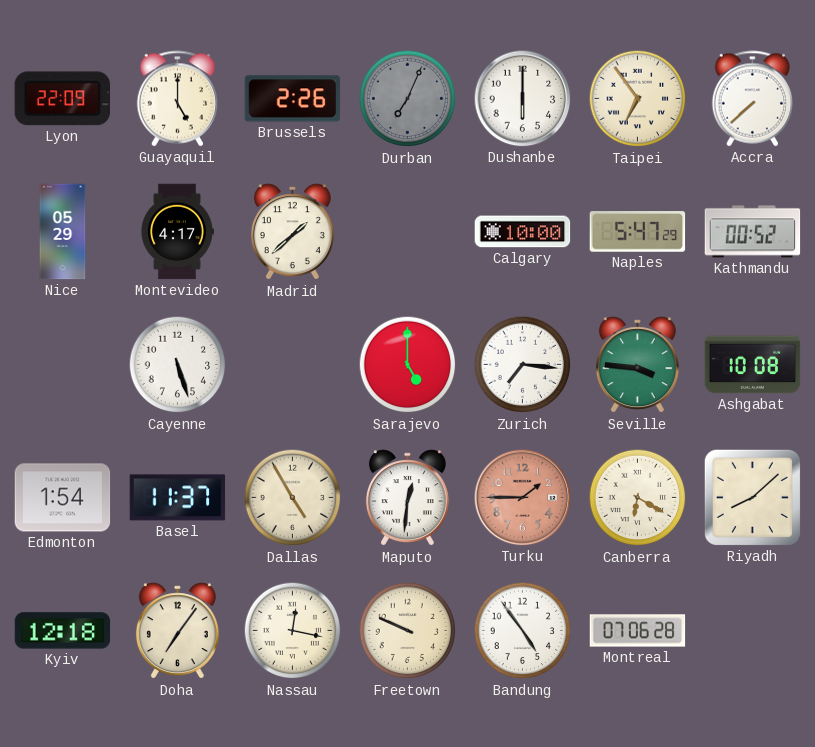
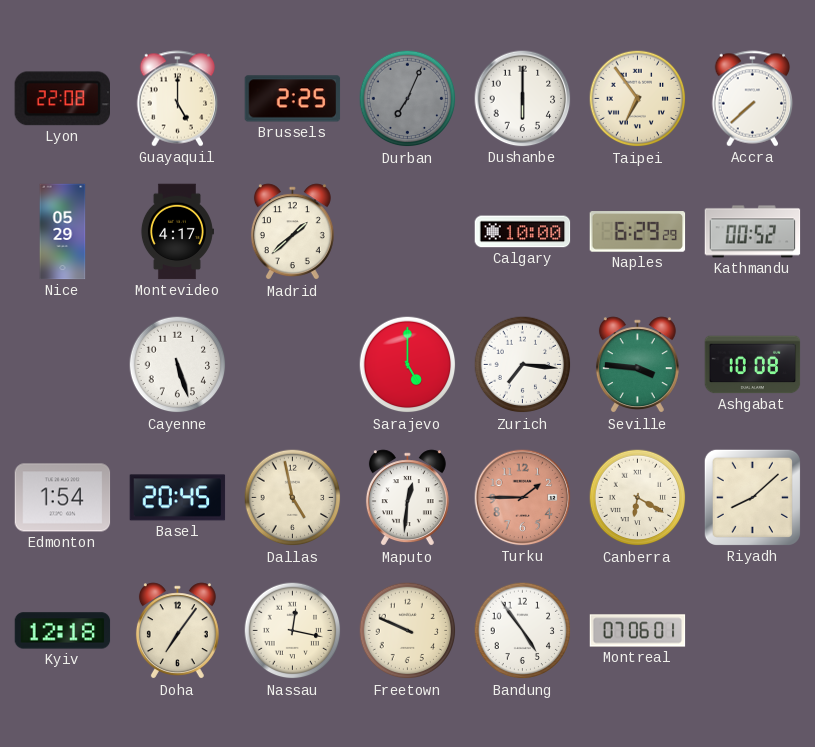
Lyon: 22:09 -> 22:08
Brussels: 2:26 -> 2:25
Naples: 5:47 -> 6:29
Basel: 11:37 -> 20:45
Dallas: 4:55 -> 4:58
Montreal: 07:06:28 -> 07:06:01
